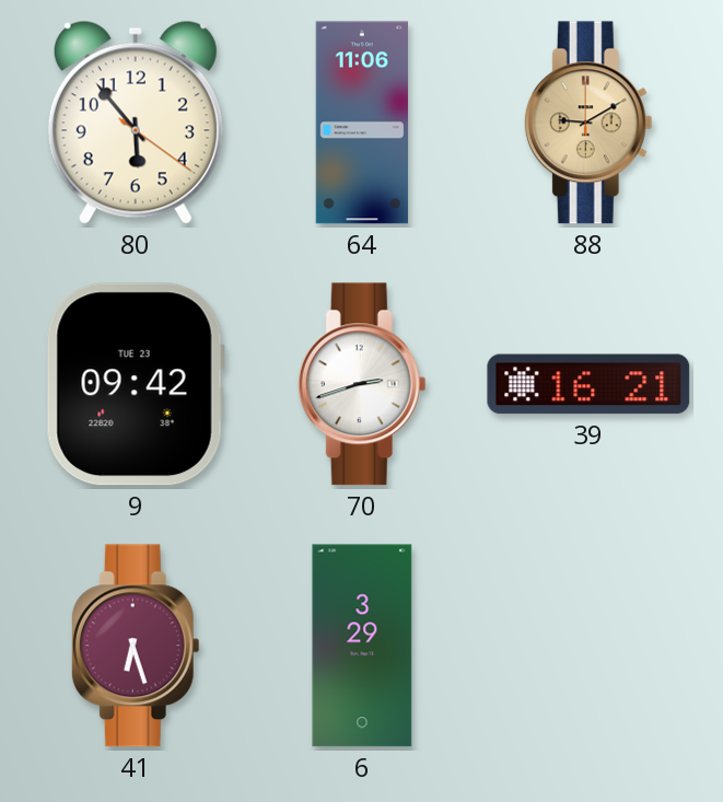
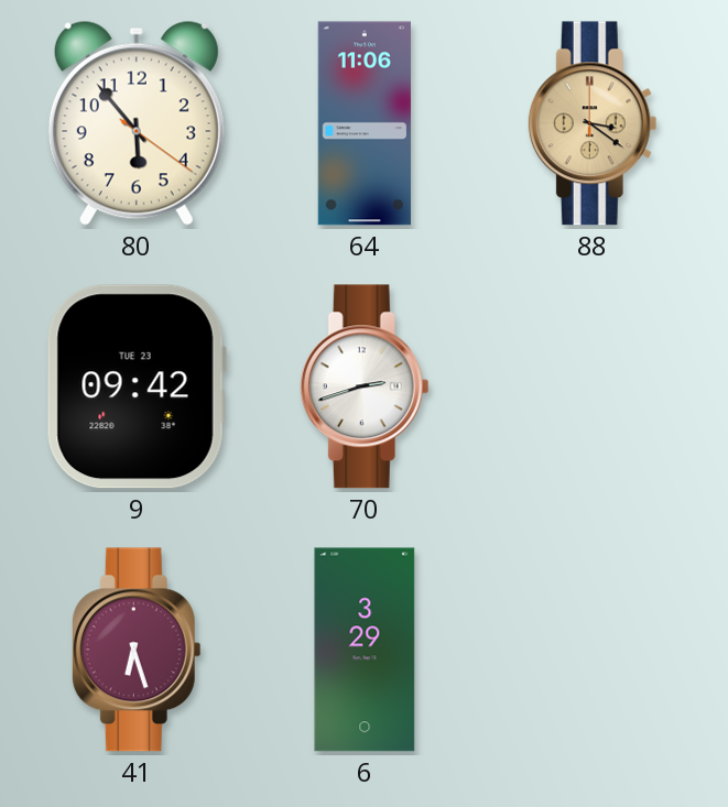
88: 9:10 -> 3:21
39: 16:21 -> none
